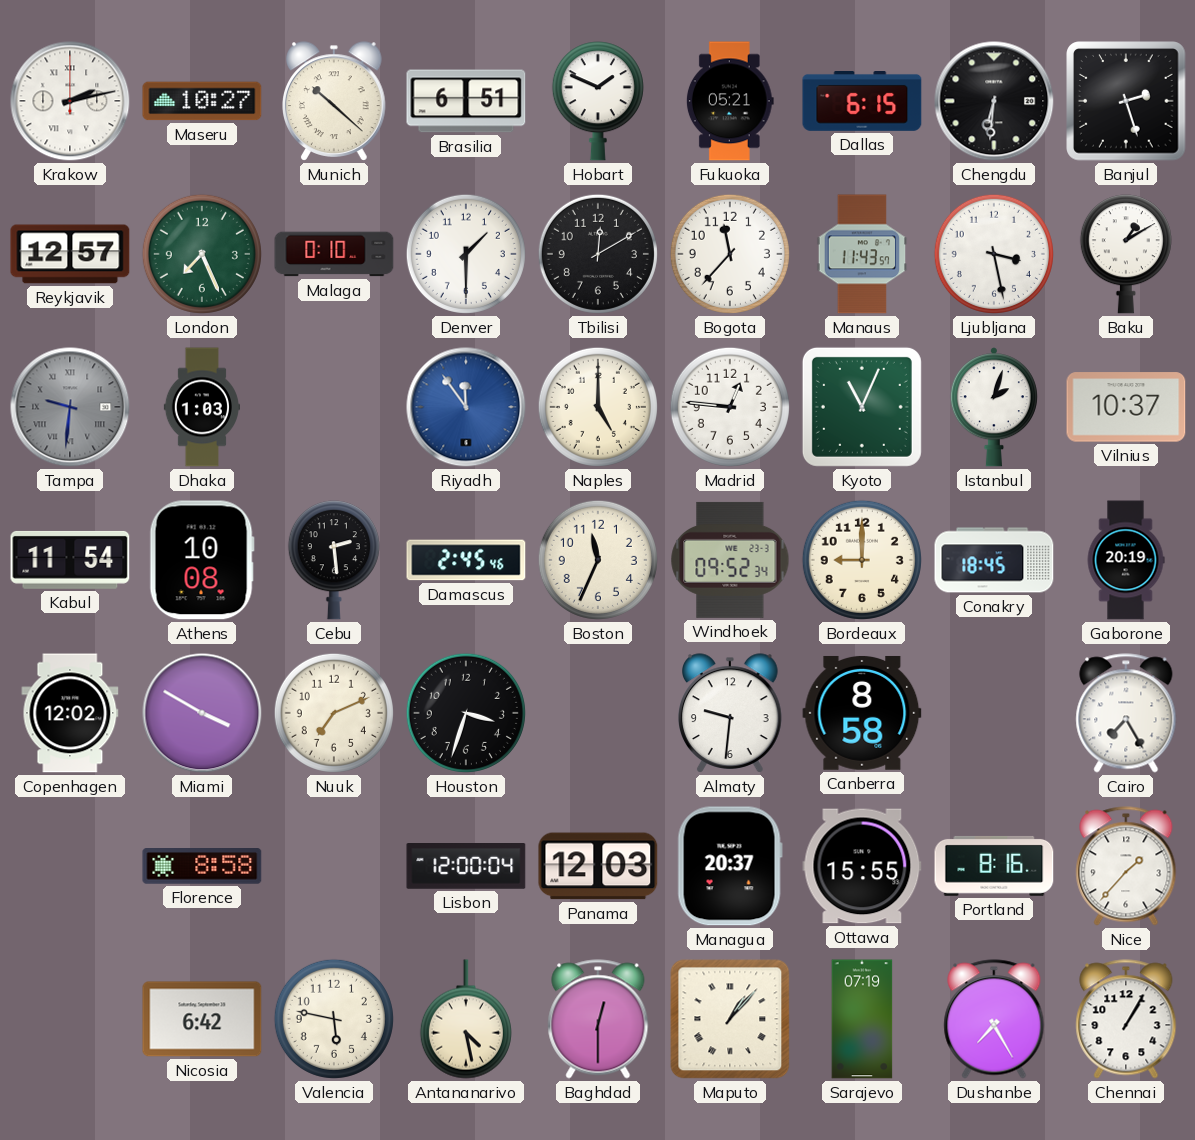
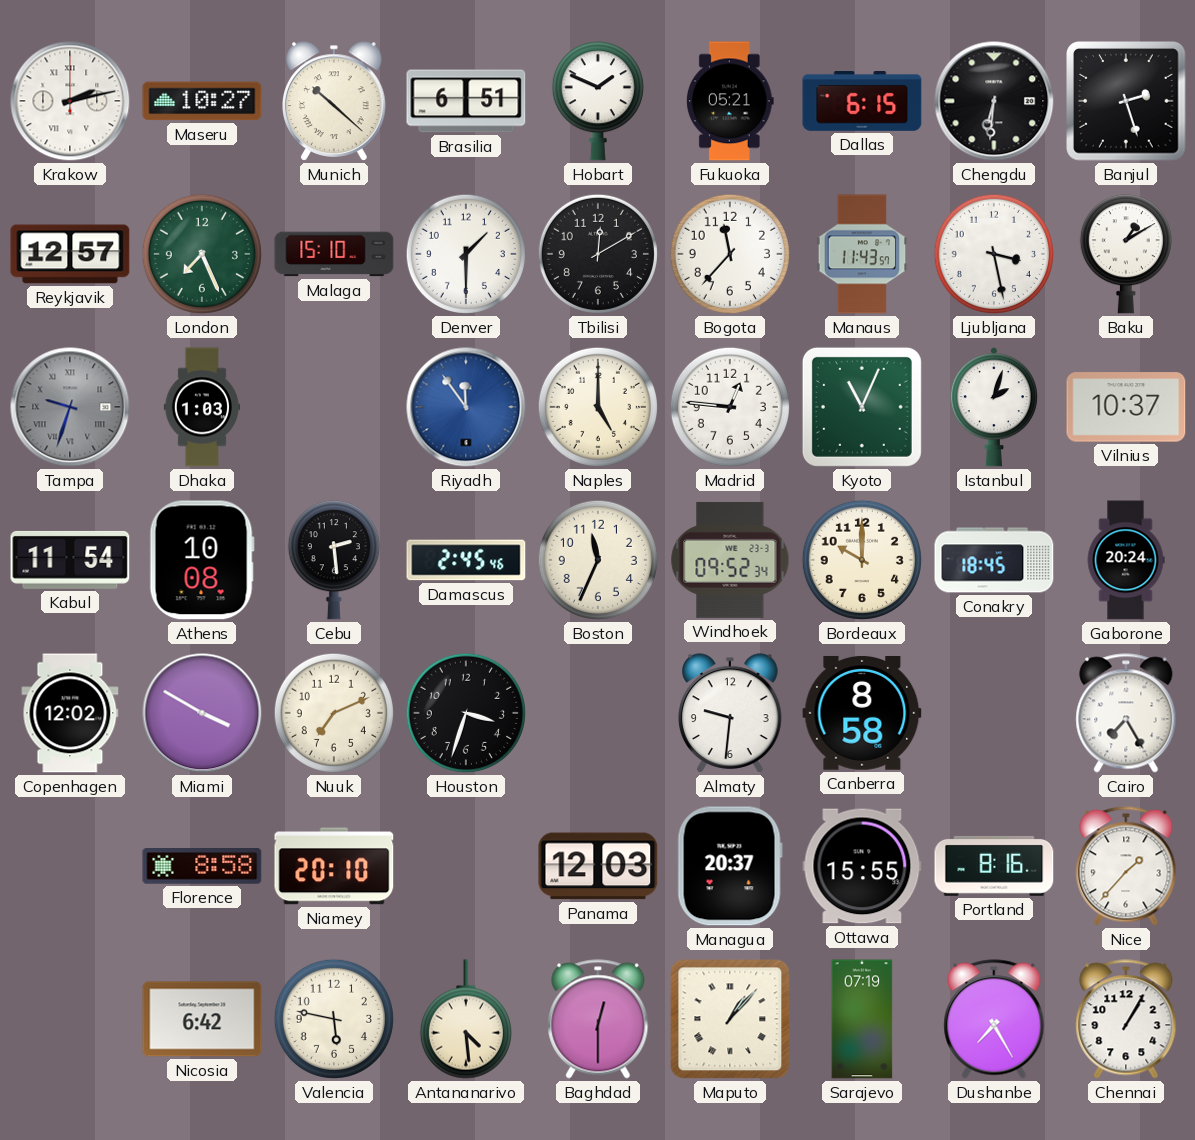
Malaga: 0:10 -> 15:10
Tampa: 9:31 -> 9:33
Bordeaux: 9:00 -> 10:00
Gaborone: 20:19 -> 20:24
Niamey: none -> 20:10
Lisbon: 12:00 -> none
Antananarivo: 4:28 -> 4:29
